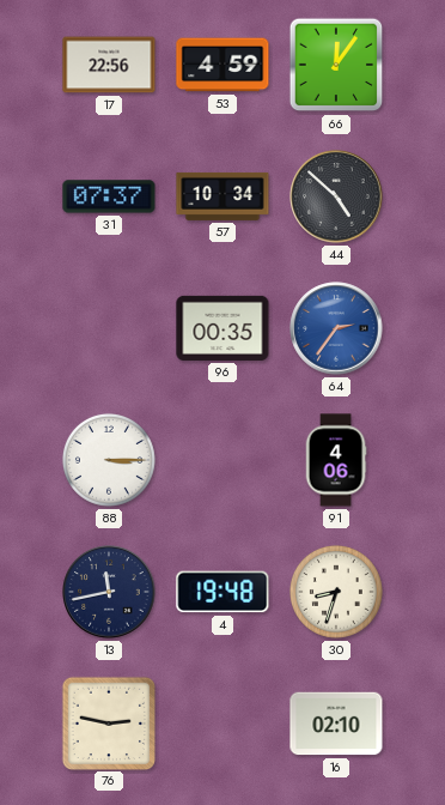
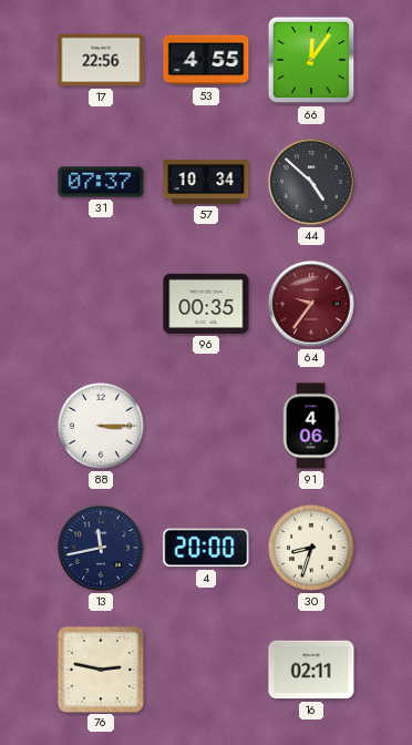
53: 4:59 -> 4:55
64: 2:36 -> 9:36
64 dial: blue -> burgundy
4: 19:48 -> 20:00
16: 02:10 -> 02:11
